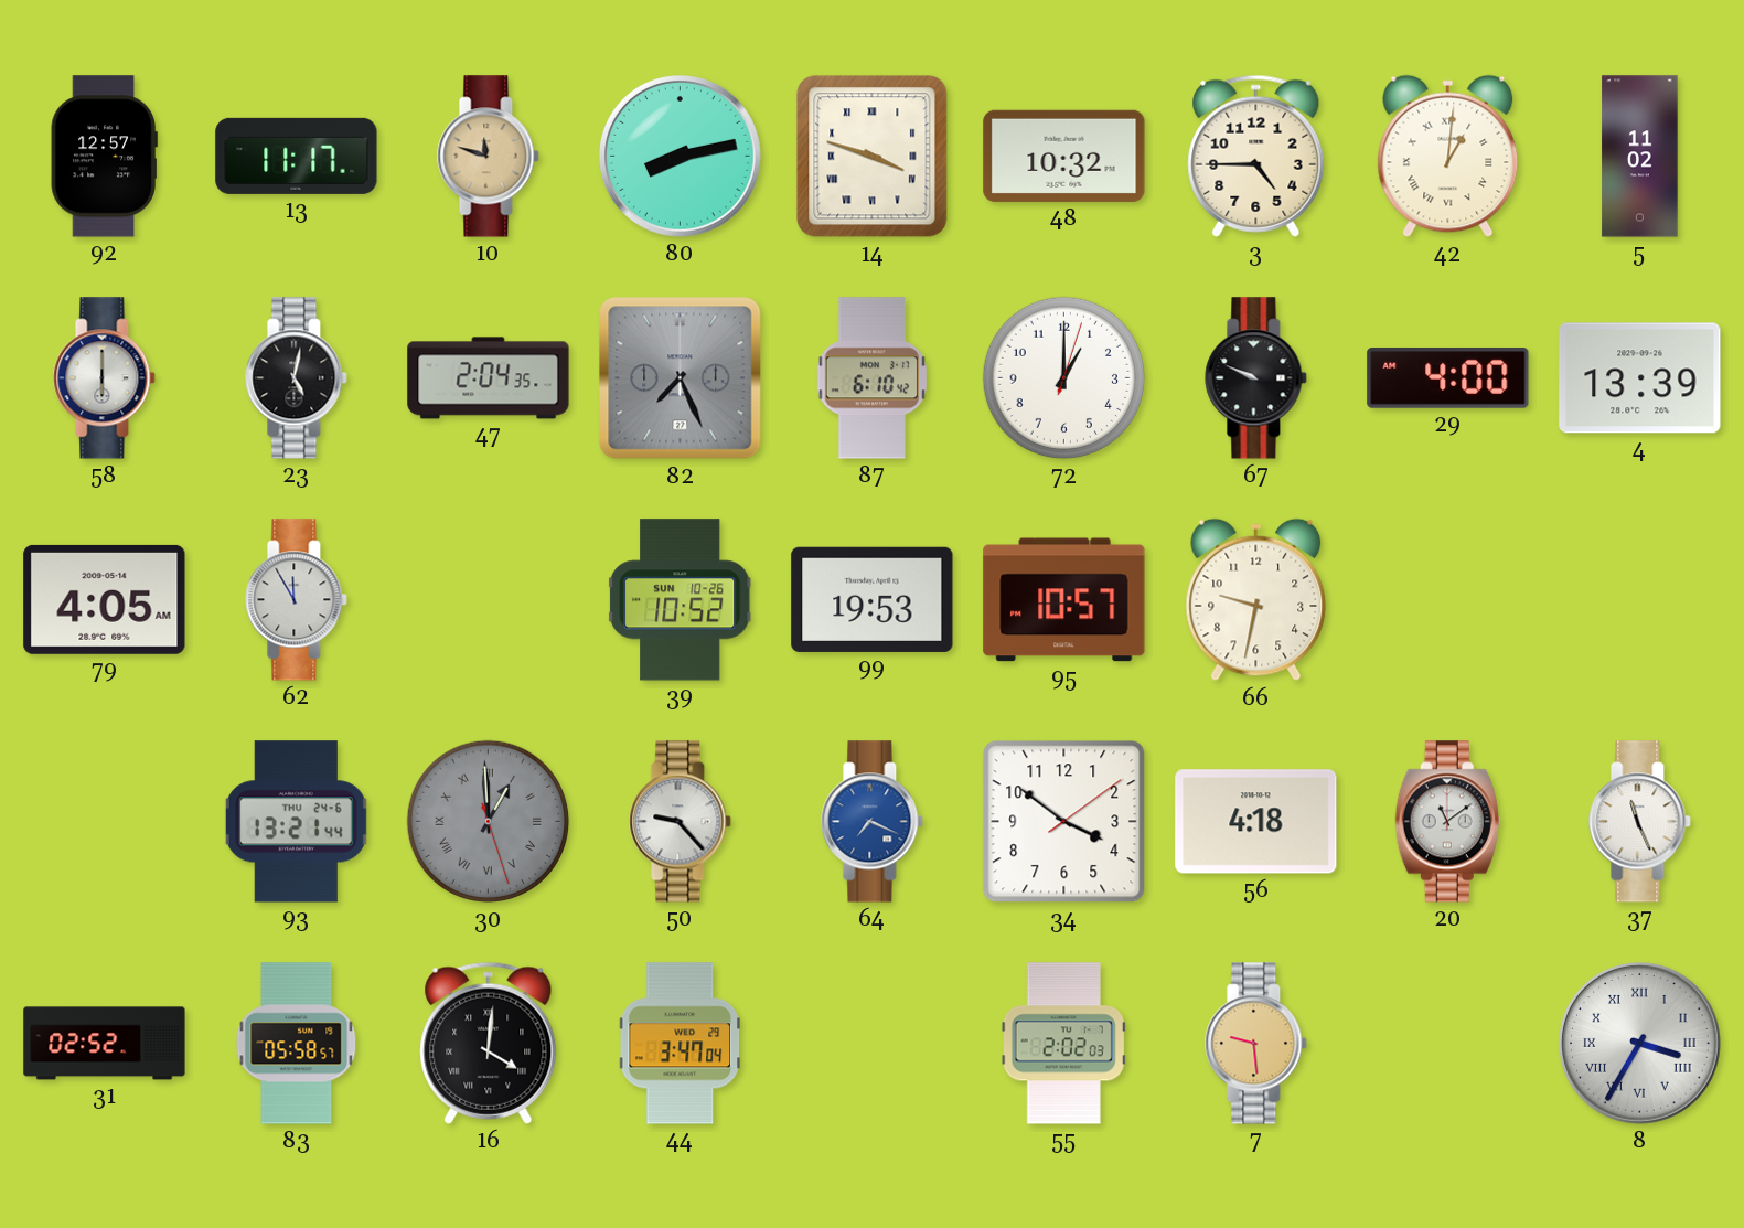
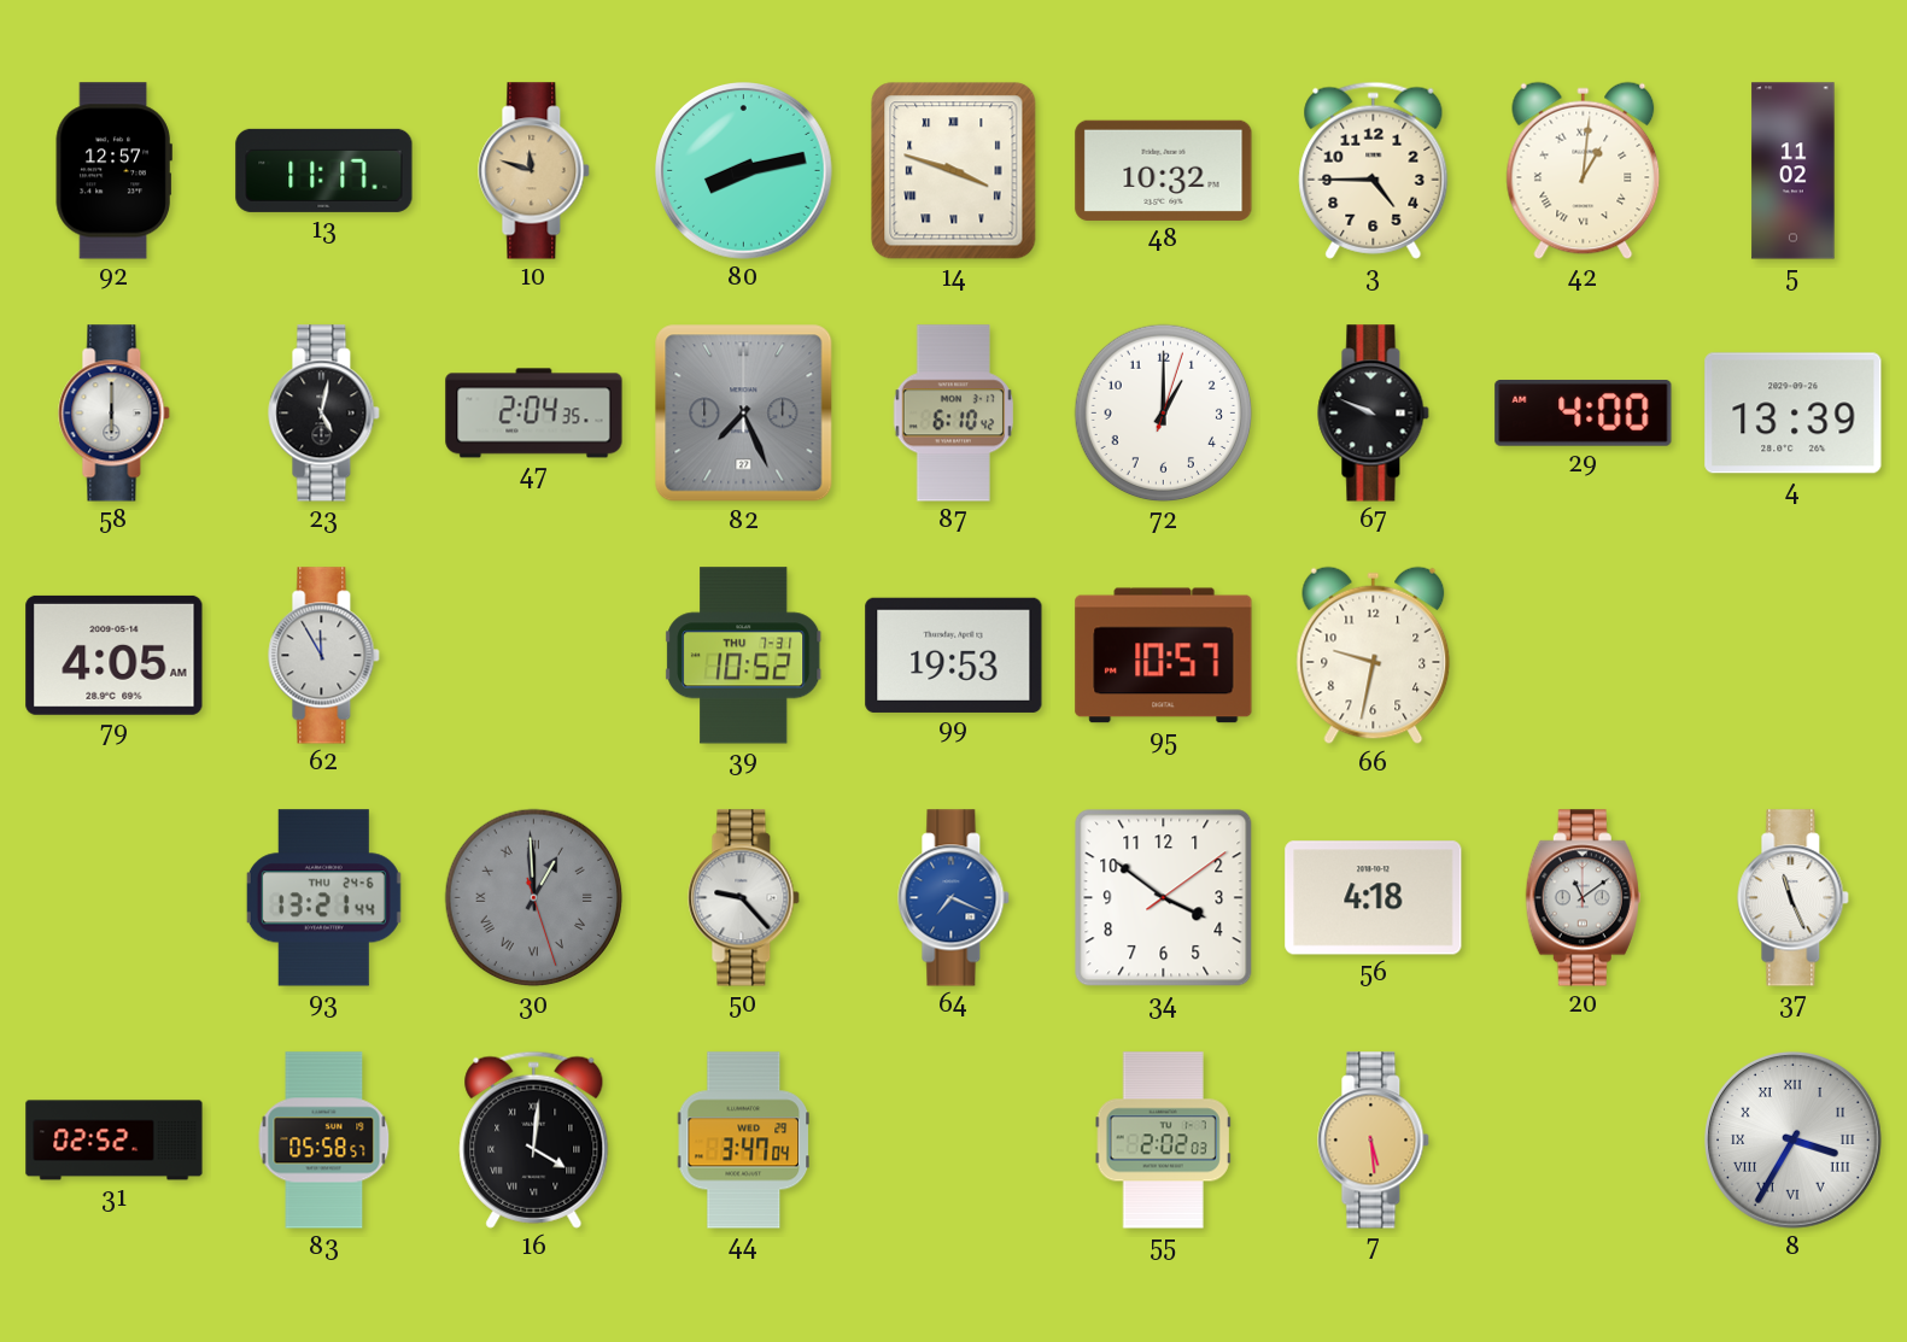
39 date: SUN 10-26 -> THU 7-31
7: 9:29 -> 5:29
